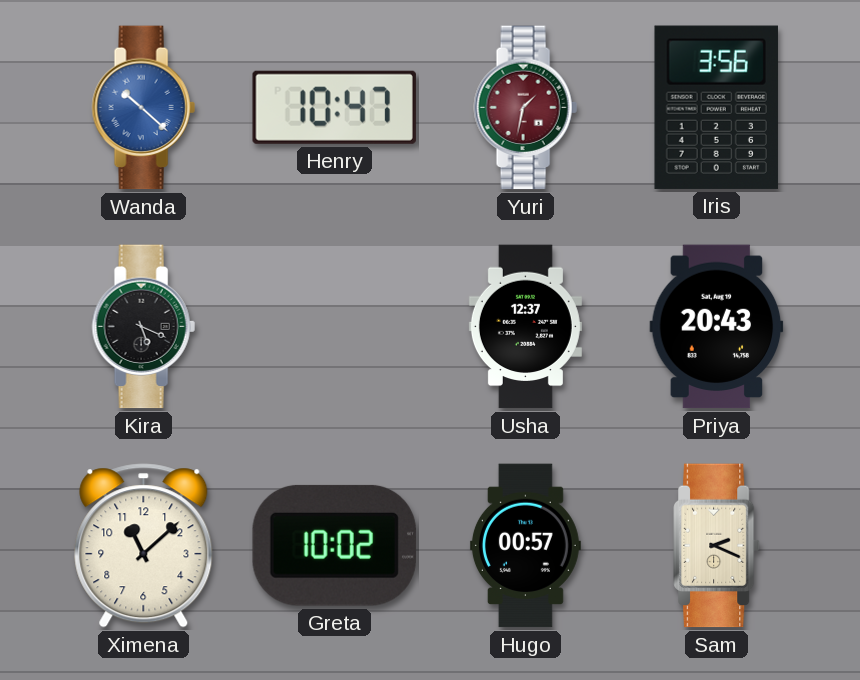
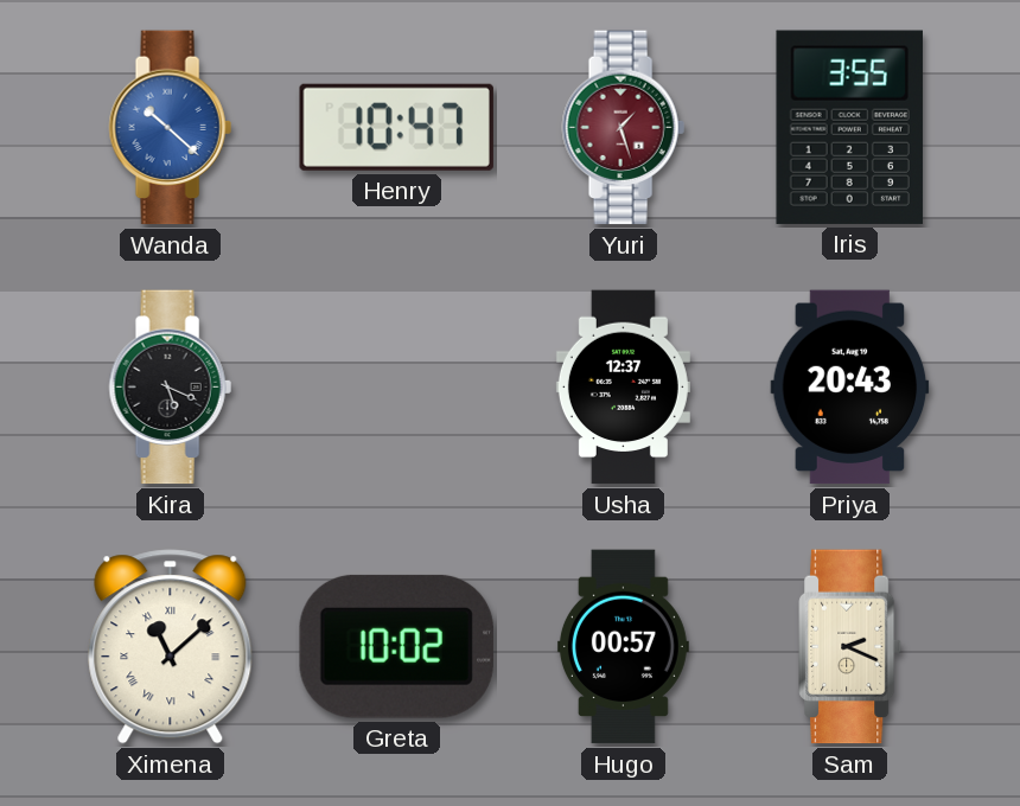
Yuri: 1:32 -> 1:27
Iris: 3:56 -> 3:55
Ximena numerals: Arabic -> Roman
